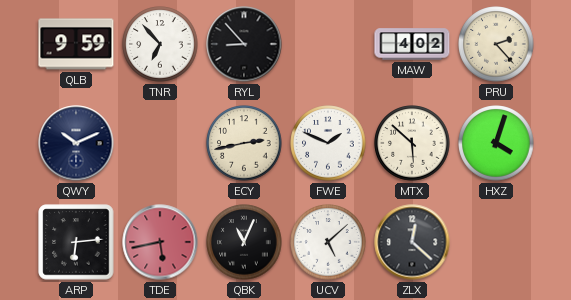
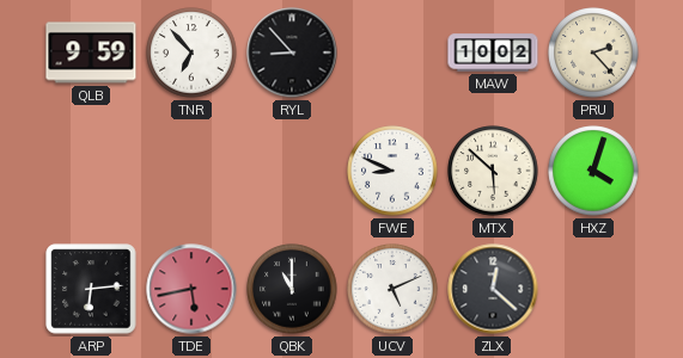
MAW: 4:02 -> 10:02
QWY: 10:11 -> none
ECY: 2:43 -> none
FWE: 1:49 -> 8:49
QBK: 11:04 -> 11:00
UCV: 5:08 -> 5:11
